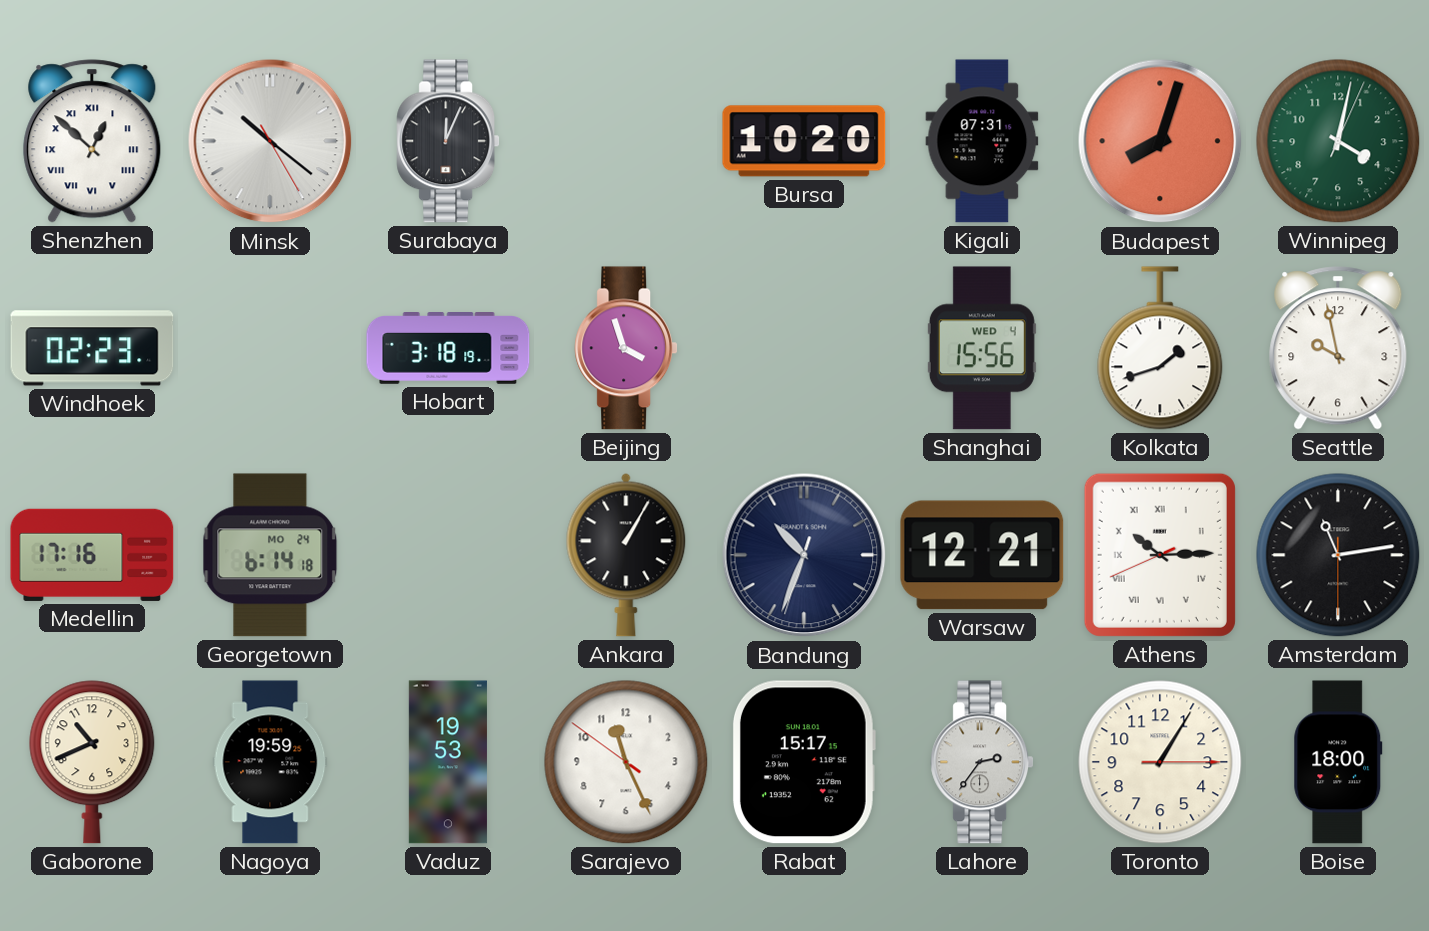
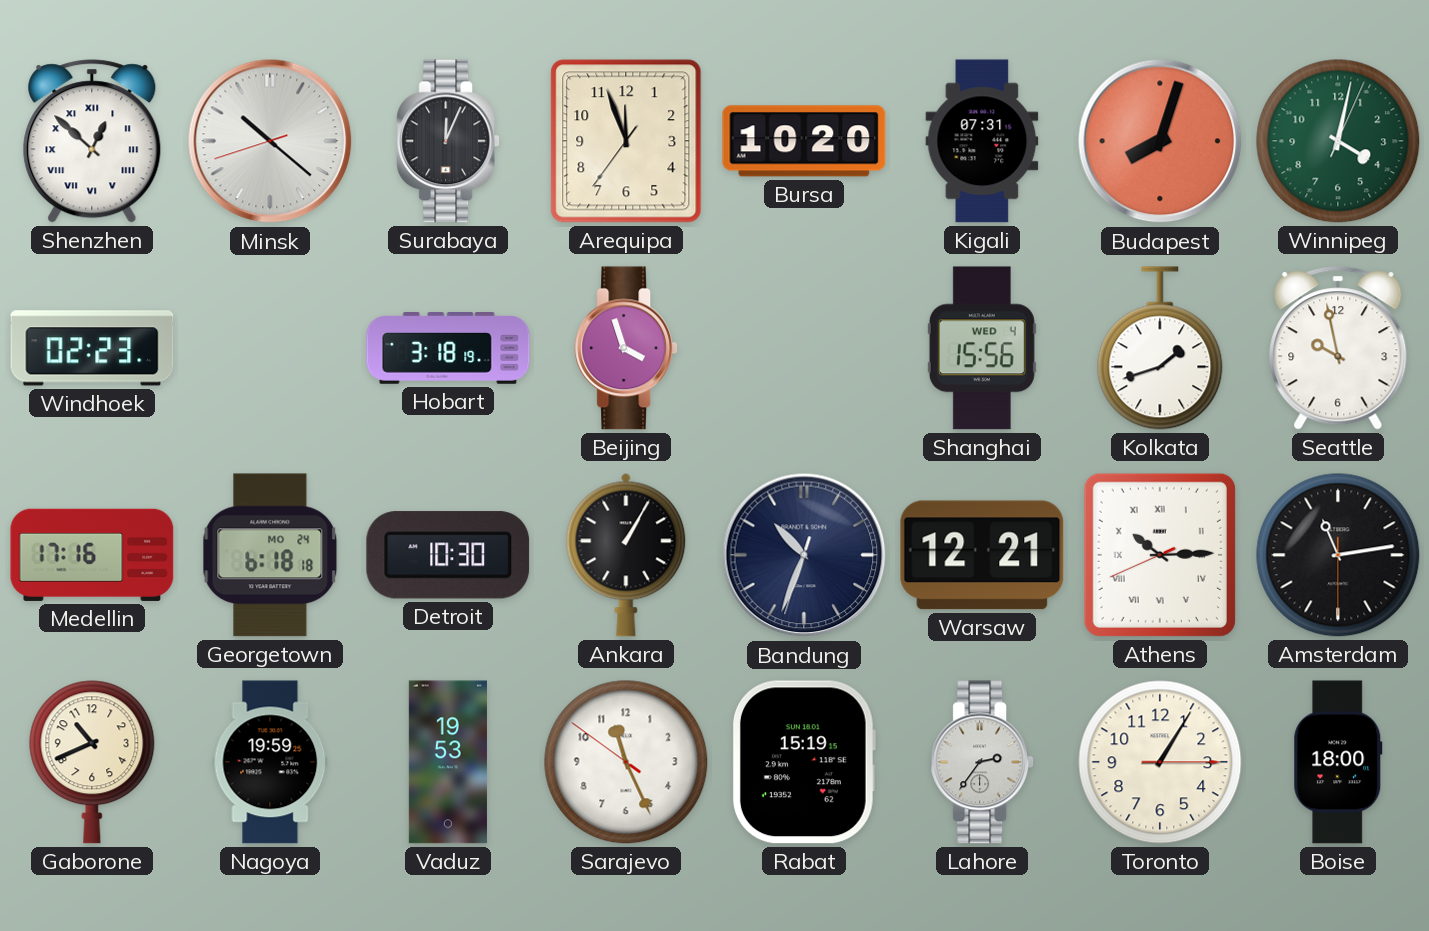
Minsk: 10:21:25 -> 10:21:42
Arequipa: none -> 11:56
Georgetown: 6:14 -> 6:18
Detroit: none -> 10:30
Rabat: 15:17 -> 15:19
